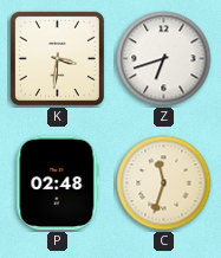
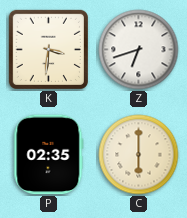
P: 02:48 -> 02:35
C: 11:33 -> 6:00
